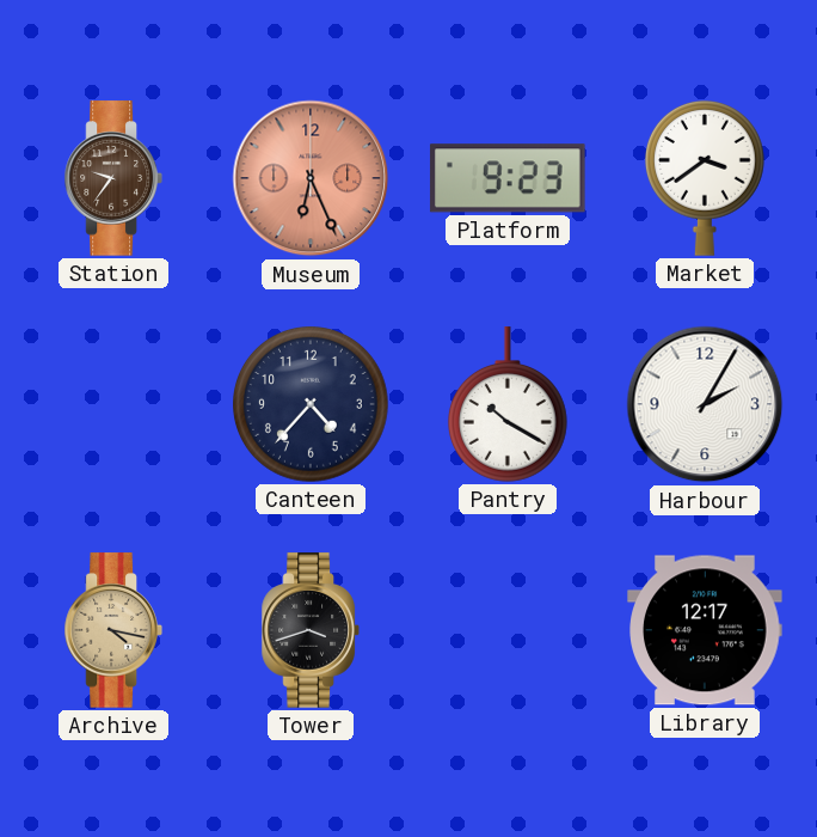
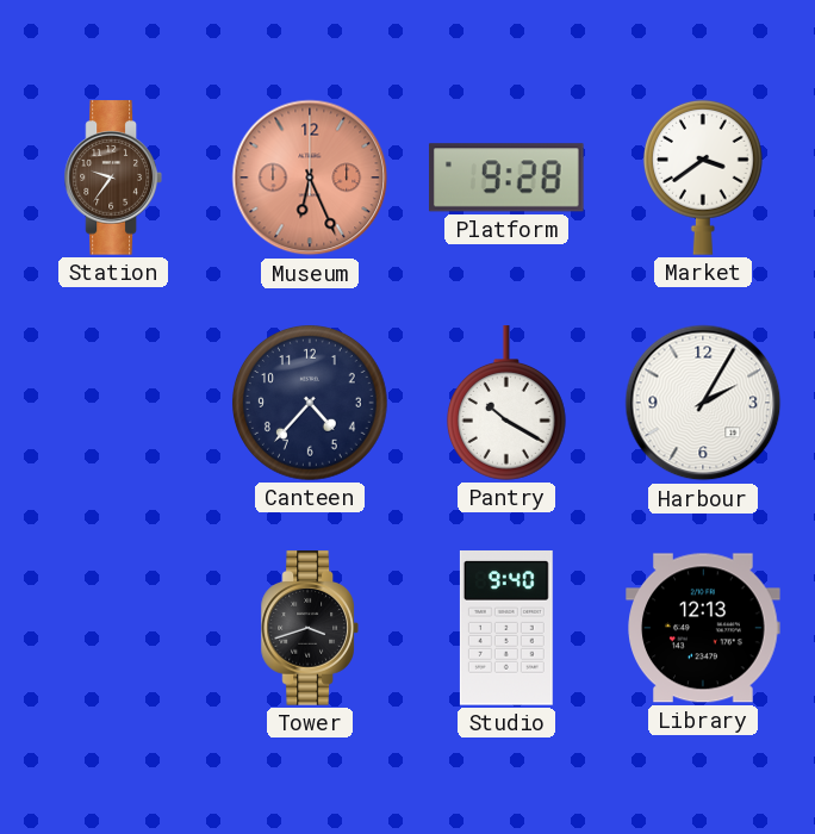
Platform: 9:23 -> 9:28
Archive: 4:17 -> none
Studio: none -> 9:40
Library: 12:17 -> 12:13
